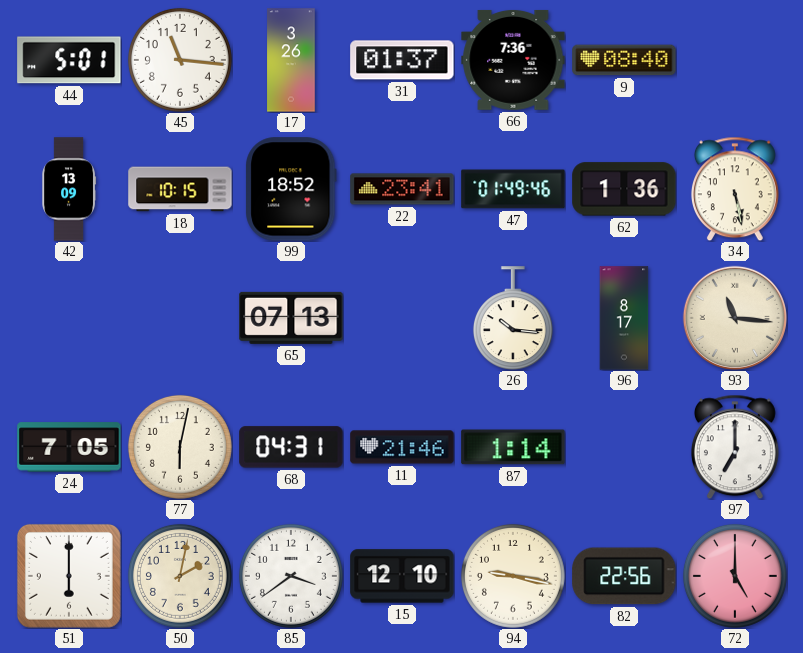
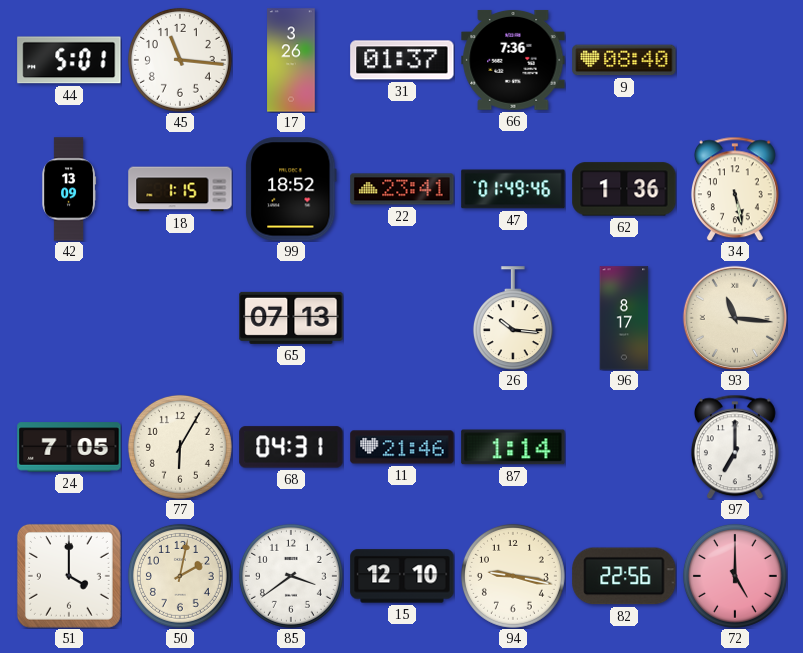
18: 10:15 -> 1:15
77: 6:02 -> 6:05
51: 6:00 -> 4:00
